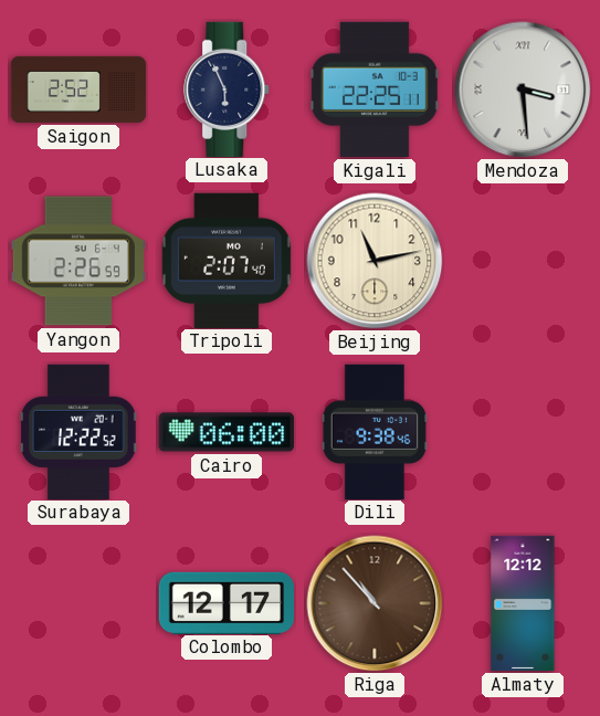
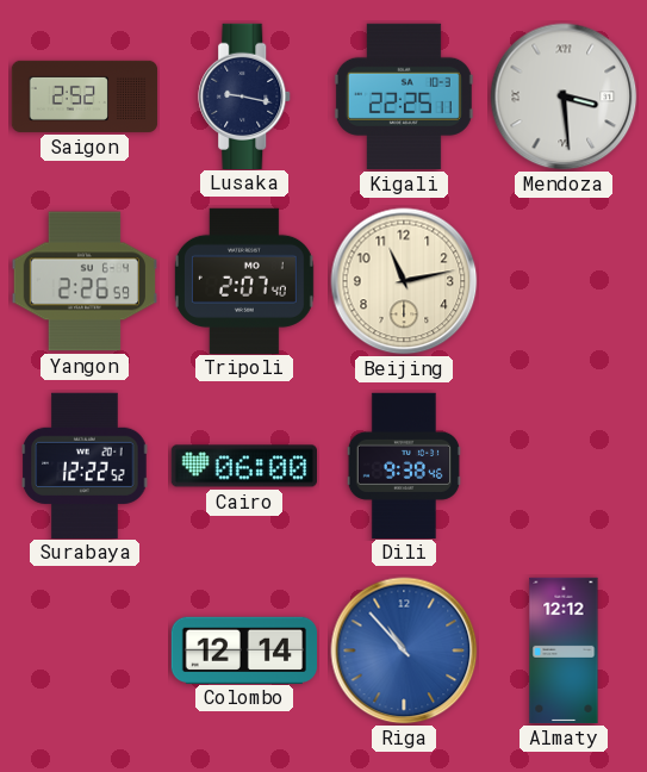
Lusaka: 5:56 -> 9:17
Colombo: 12:17 -> 12:14
Riga dial: brown -> blue
